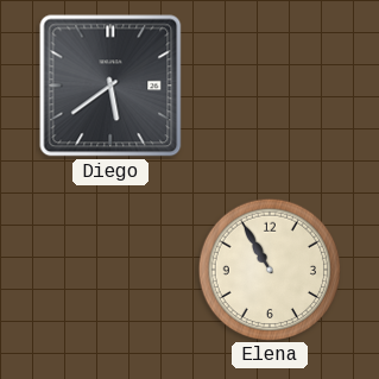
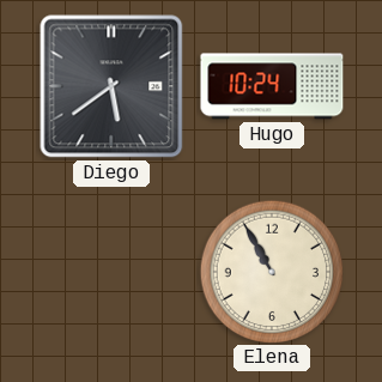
Hugo: none -> 10:24
